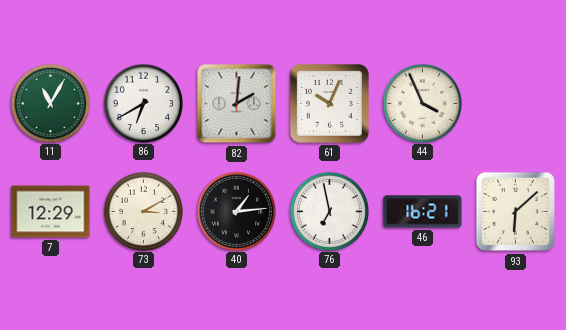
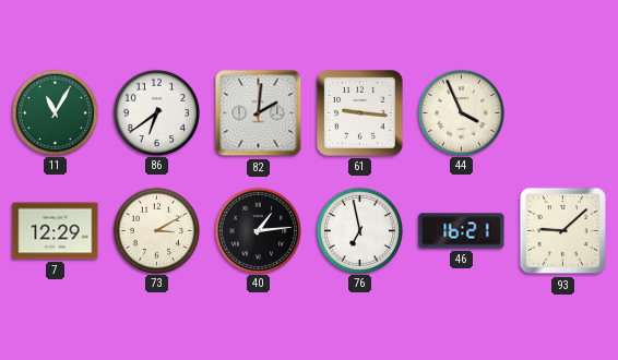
86: 6:40 -> 6:39
61: 10:04 -> 9:16
93: 6:08 -> 9:08
